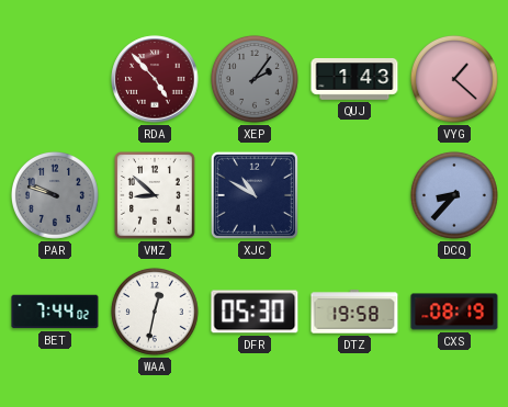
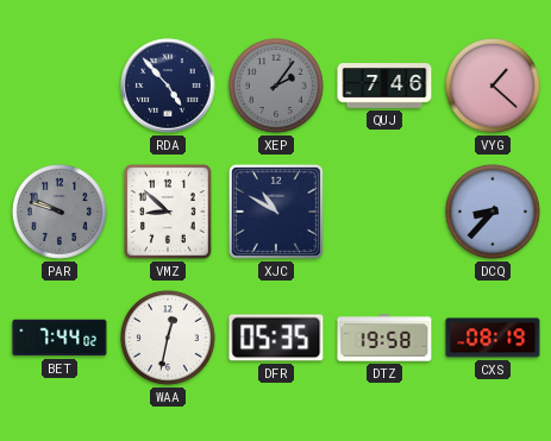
RDA dial: burgundy -> navy
QUJ: 1:43 -> 7:46
DFR: 05:30 -> 05:35
